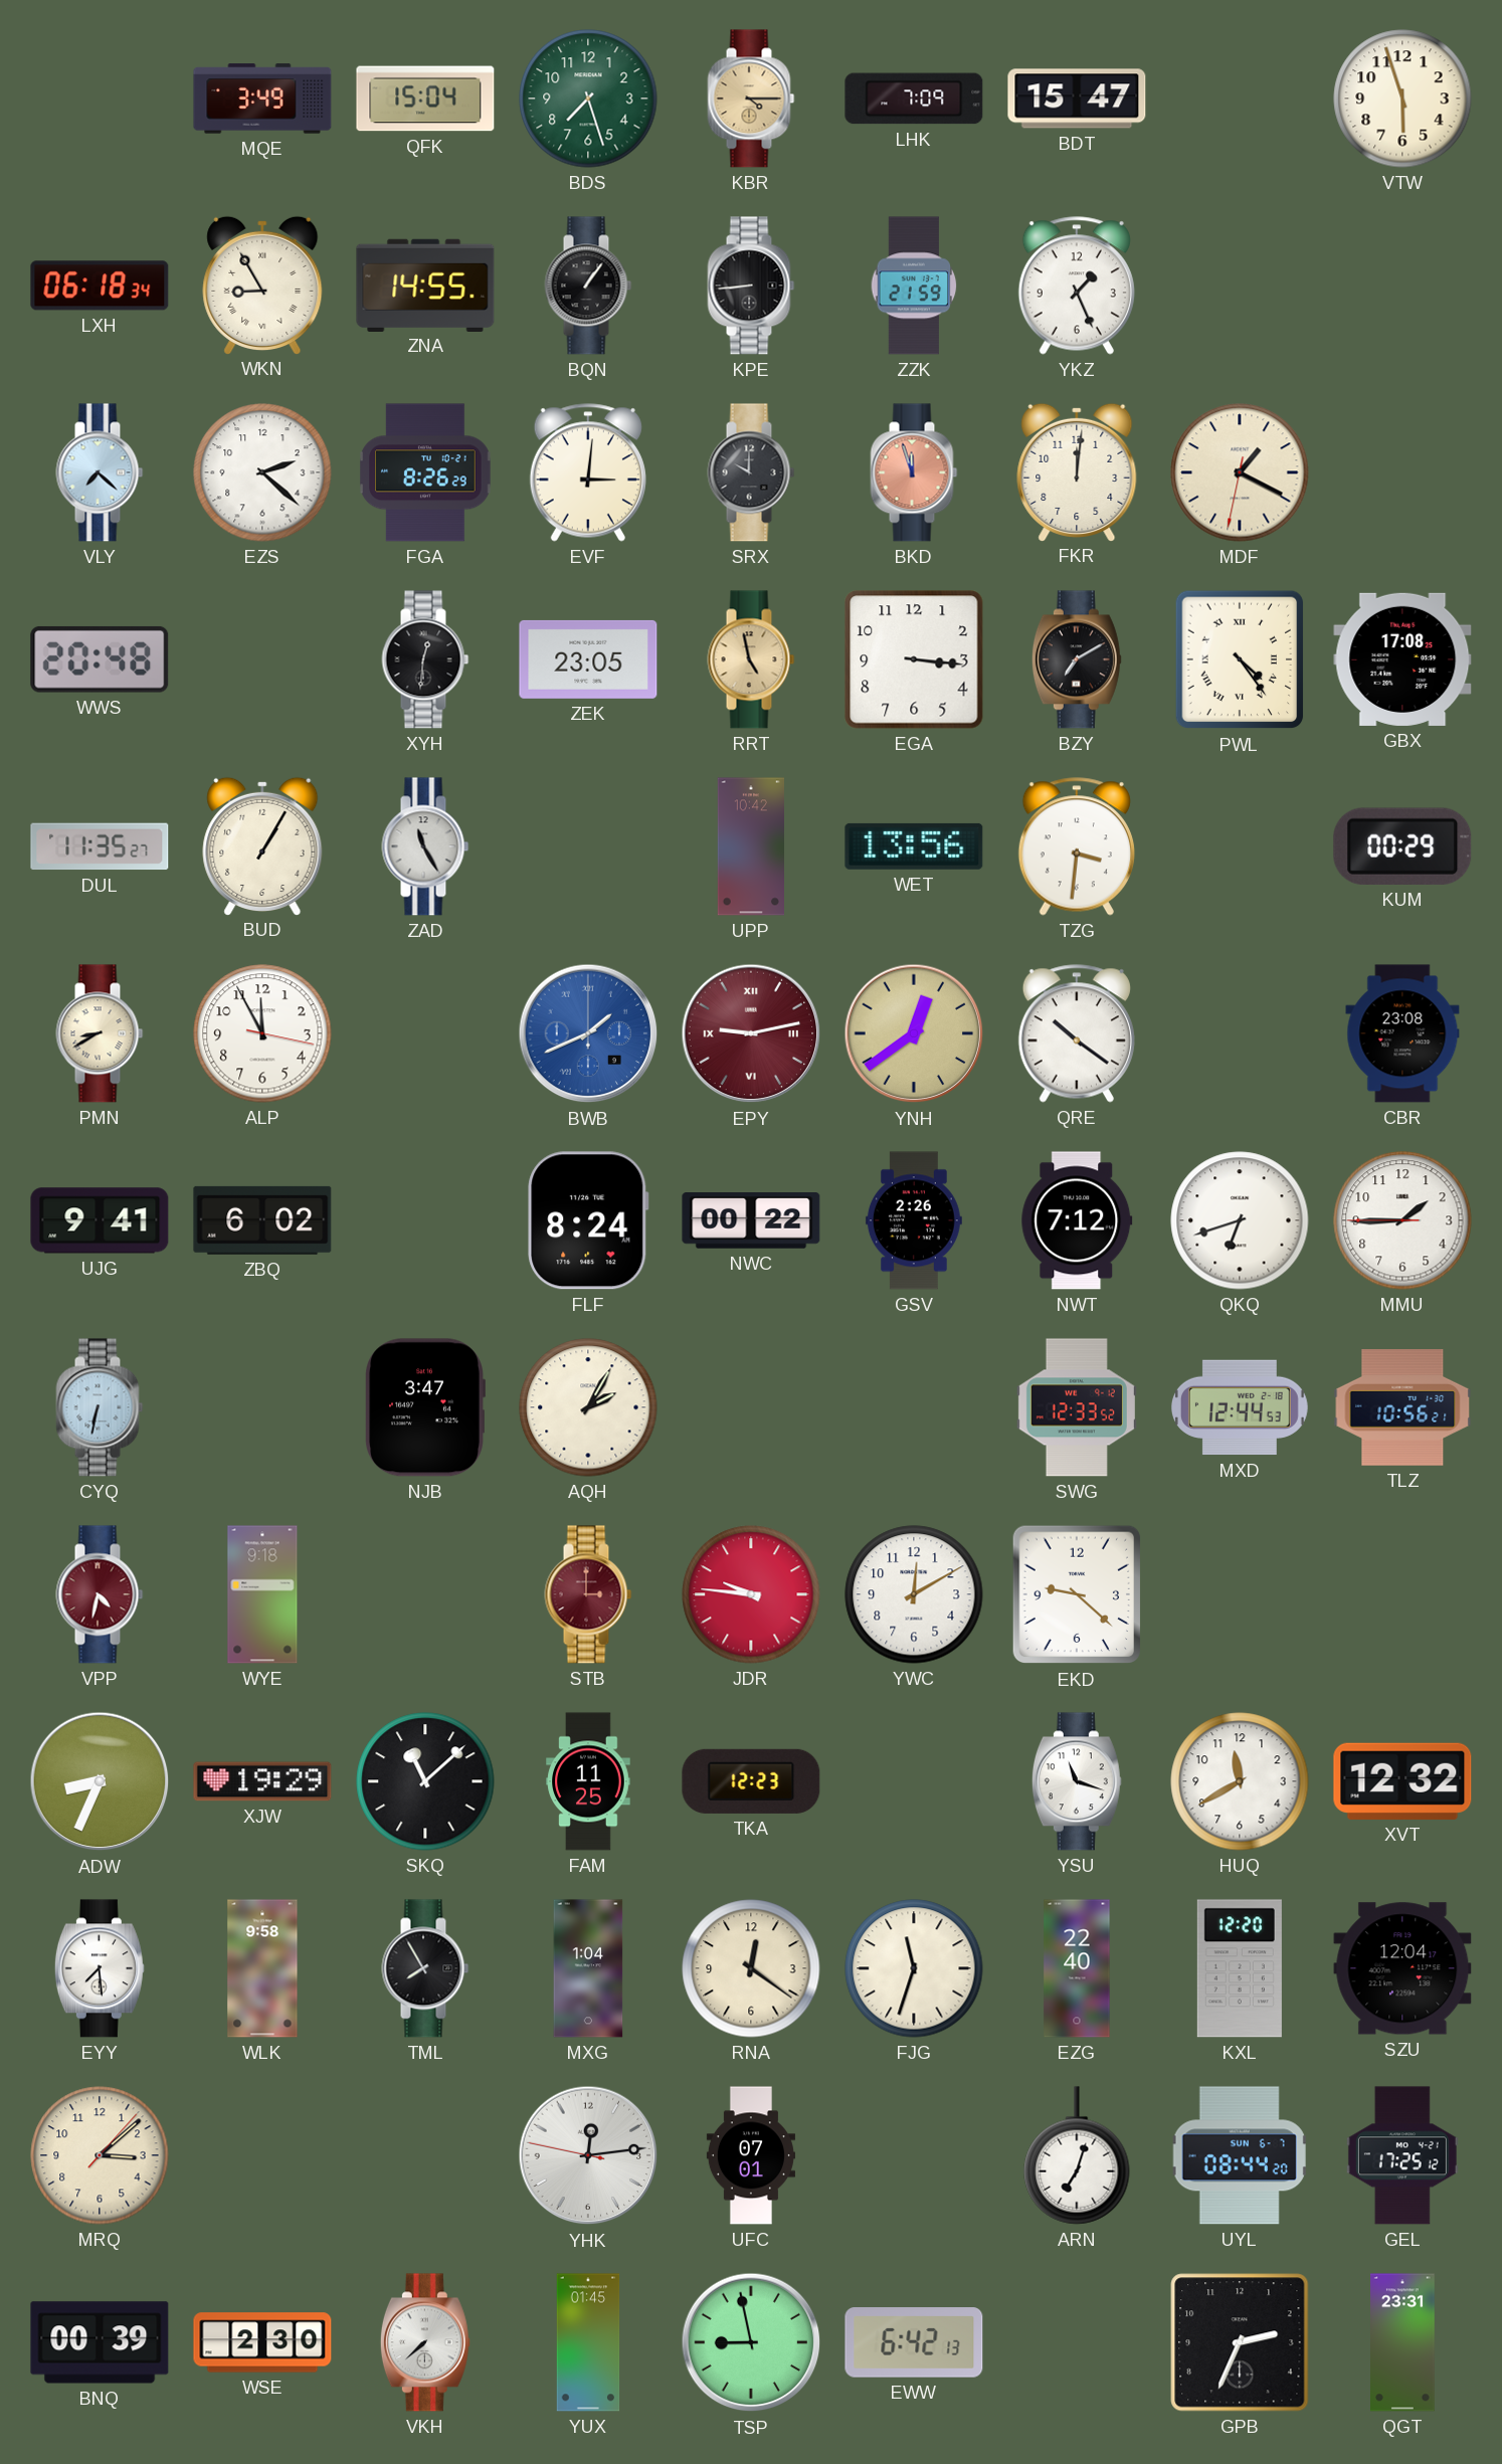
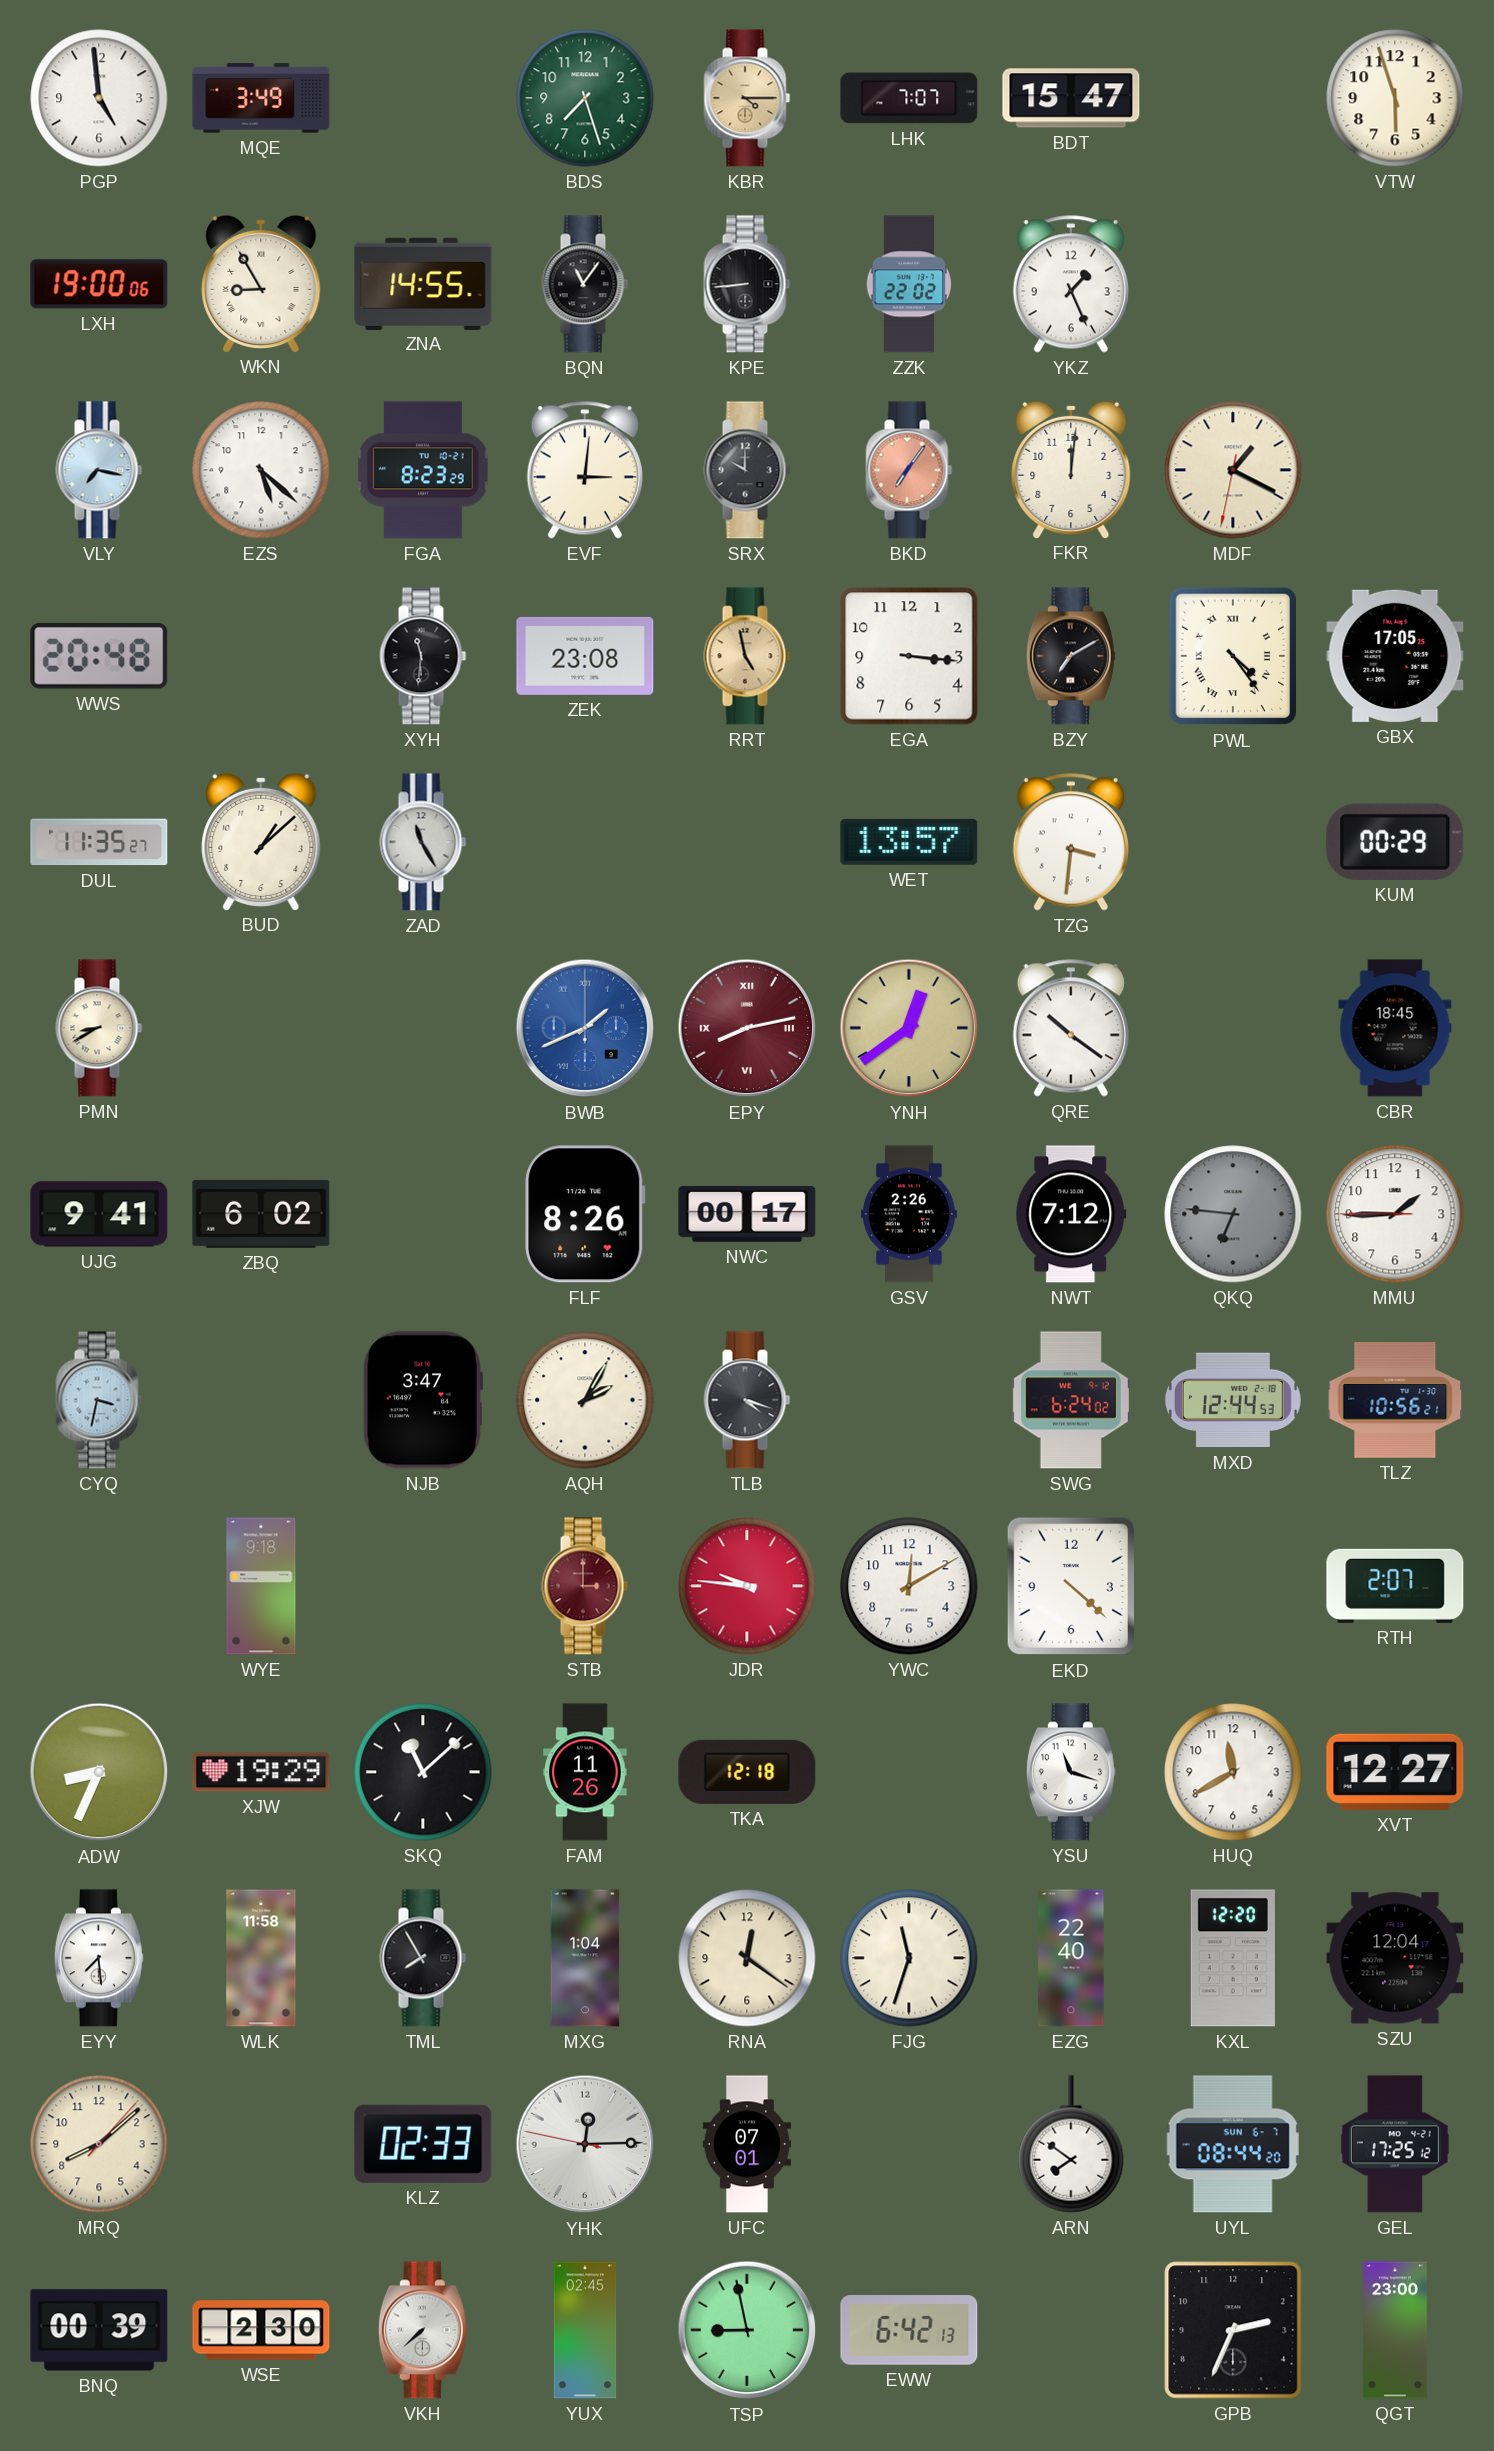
PGP: none -> 4:59
QFK: 15:04 -> none
LHK: 7:09 -> 7:07
LXH: 06:18 -> 19:00
BQN: 1:06 -> 11:06
ZZK: 21:59 -> 22:02
VLY: 7:22 -> 7:17
EZS: 2:22 -> 5:22
FGA: 8:26 -> 8:23
BKD: 11:57 -> 7:06
XYH: 12:31 -> 11:31
ZEK: 23:05 -> 23:08
GBX: 17:08 -> 17:05
BUD: 1:05 -> 1:08
UPP: 10:42 -> none
WET: 13:56 -> 13:57
ALP: 11:55 -> none
EPY: 9:13 -> 8:13
CBR: 23:08 -> 18:45
FLF: 8:24 -> 8:26
NWC: 00:22 -> 00:17
QKQ: 6:42 -> 6:46
QKQ dial: white -> grey
CYQ: 6:32 -> 3:32
TLB: none -> 4:18
SWG: 12:33 -> 6:24
VPP: 4:32 -> none
EKD: 9:22 -> 4:22
RTH: none -> 2:07
FAM: 11:25 -> 11:26
TKA: 12:23 -> 12:18
XVT: 12:32 -> 12:27
WLK: 9:58 -> 11:58
MRQ: 3:08 -> 8:08
KLZ: none -> 02:33
YHK: 12:13 -> 12:14
ARN: 7:03 -> 7:51
YUX: 01:45 -> 02:45
QGT: 23:31 -> 23:00
